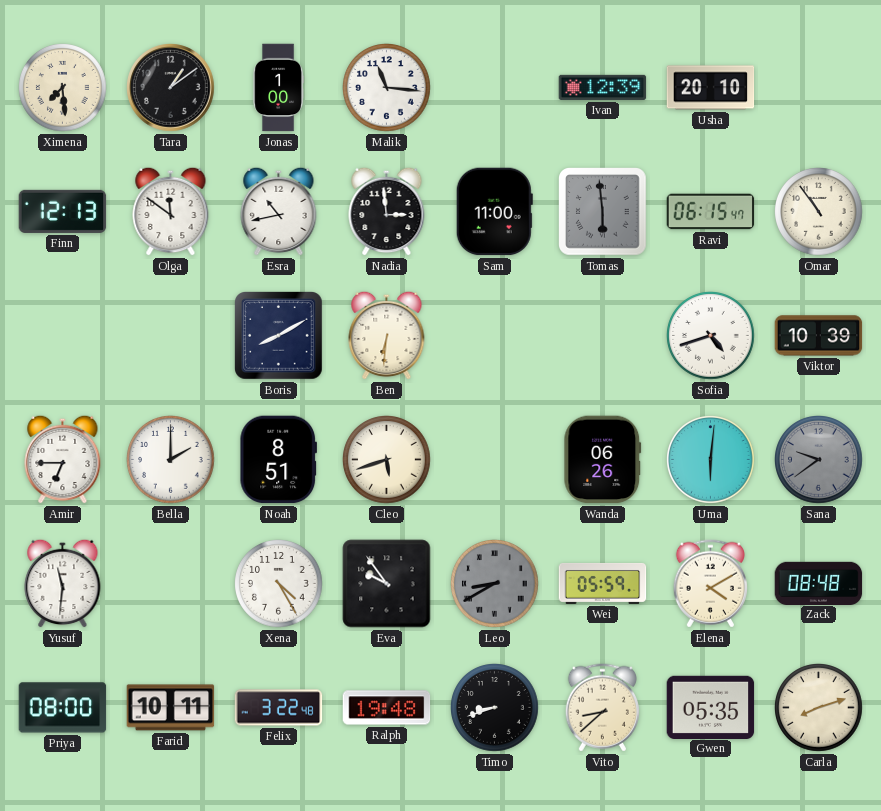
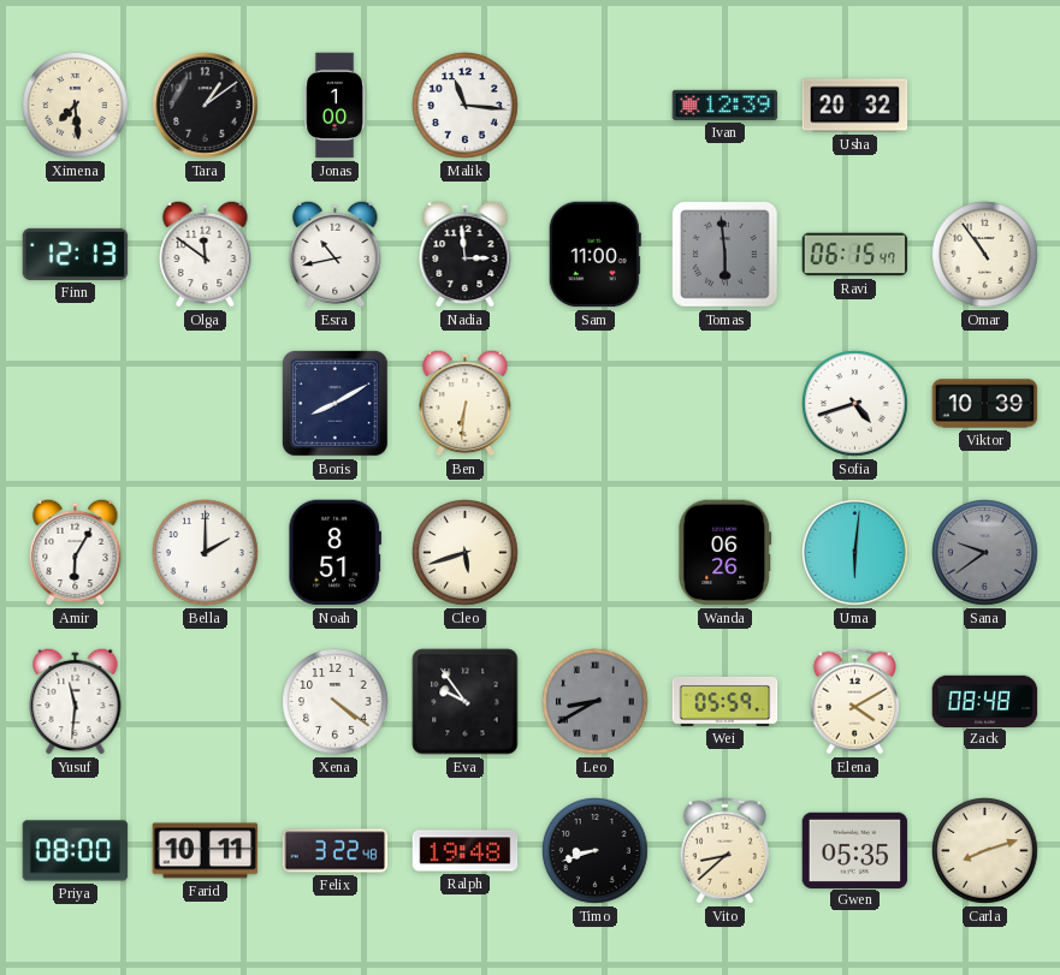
Usha: 20:10 -> 20:32
Amir: 6:45 -> 6:05
Xena: 4:25 -> 4:21
